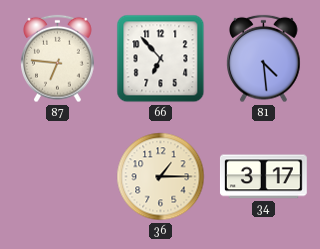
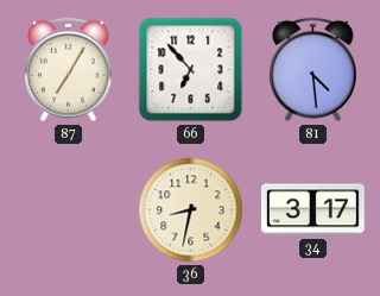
87: 6:46 -> 7:05
36: 1:15 -> 8:32
